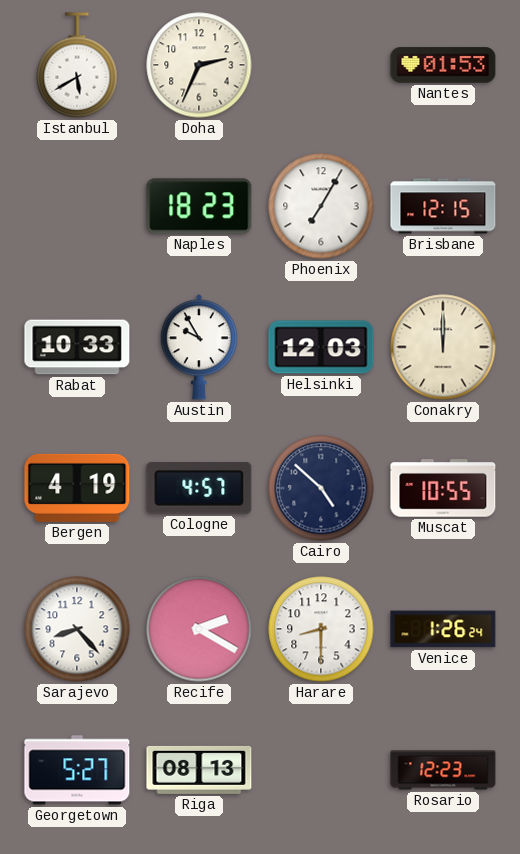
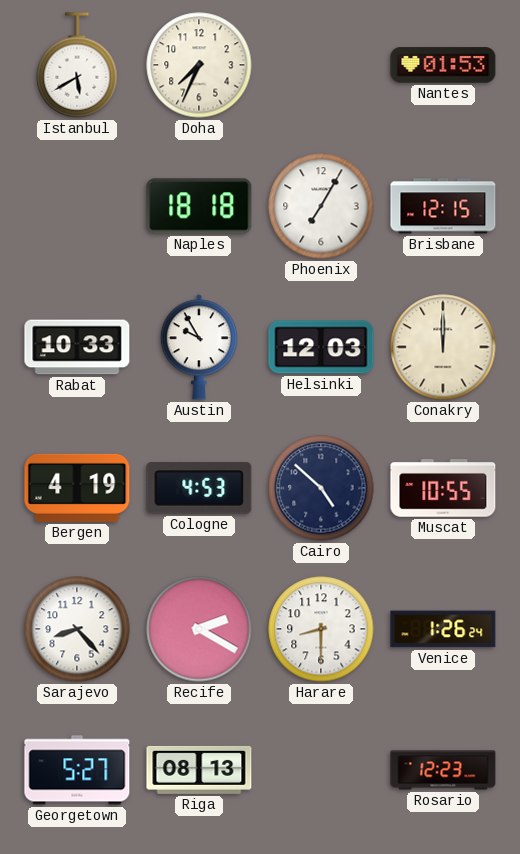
Doha: 2:34 -> 7:34
Naples: 18:23 -> 18:18
Cologne: 4:57 -> 4:53
